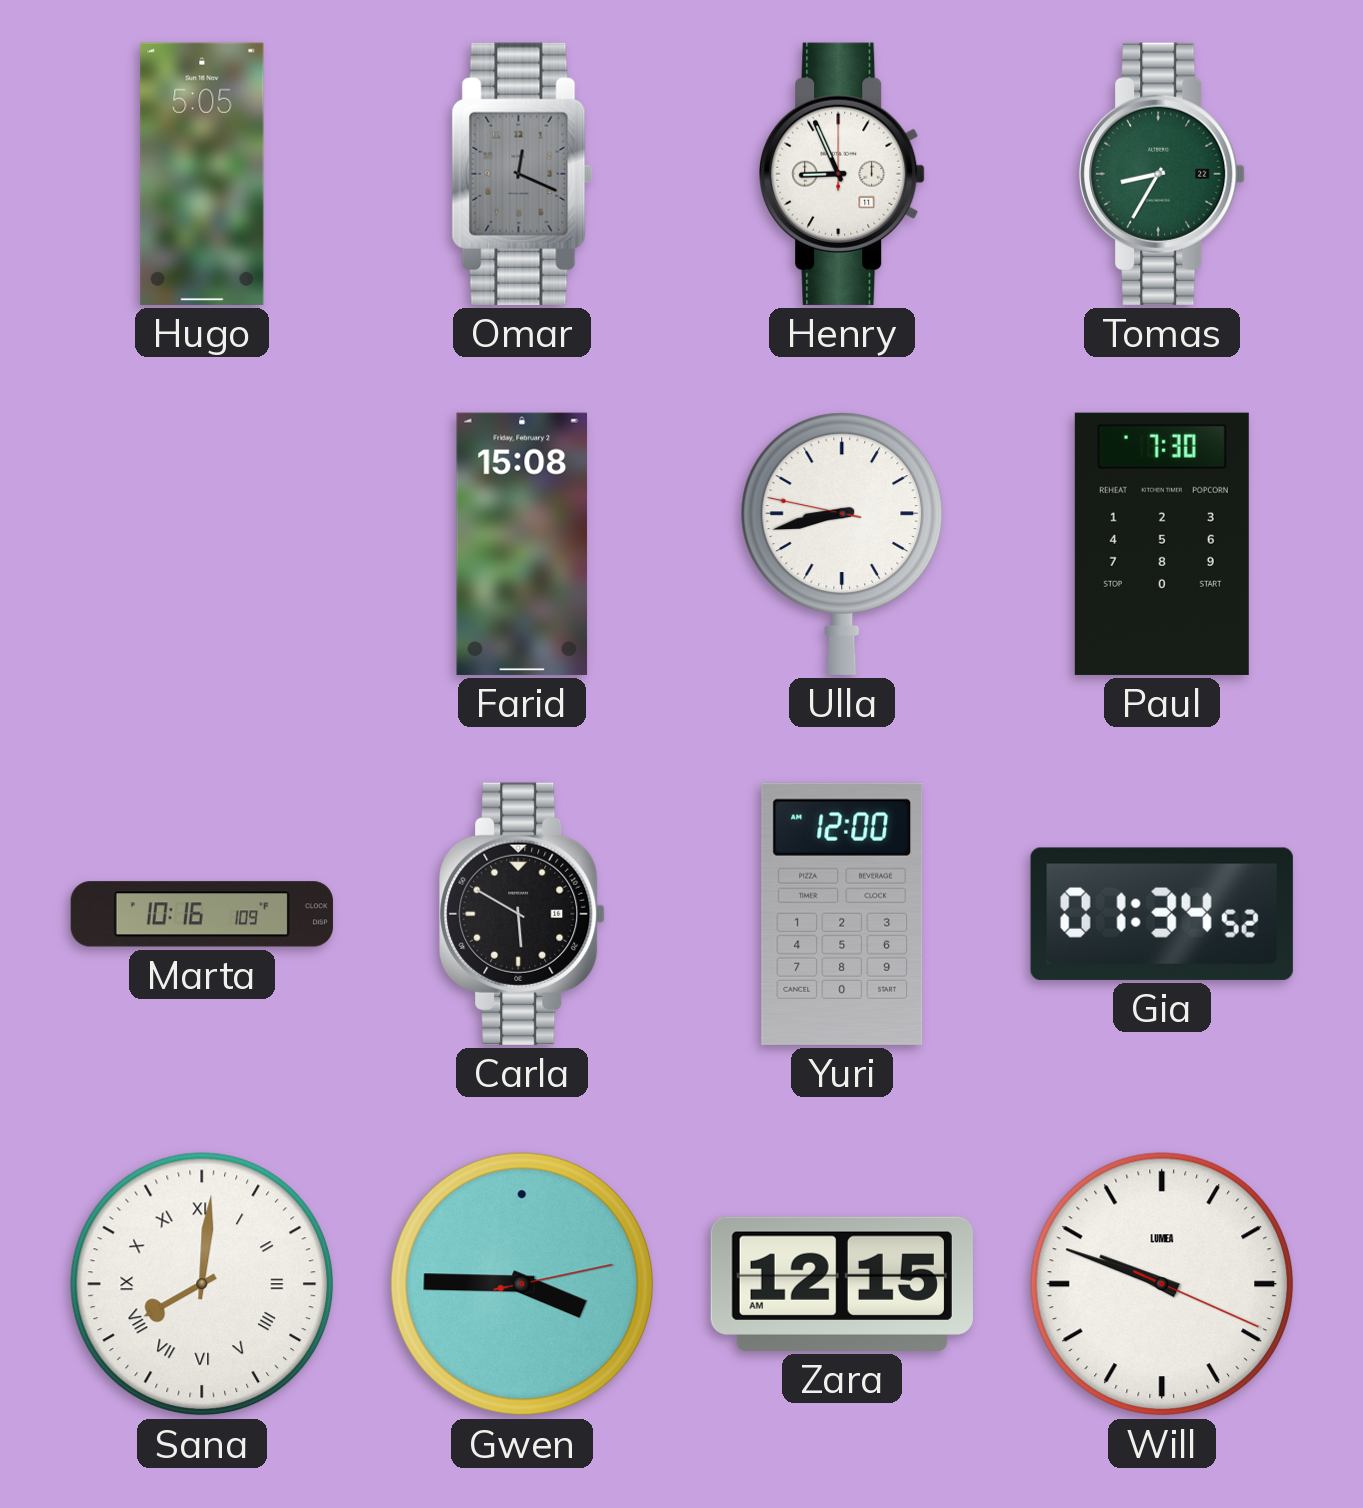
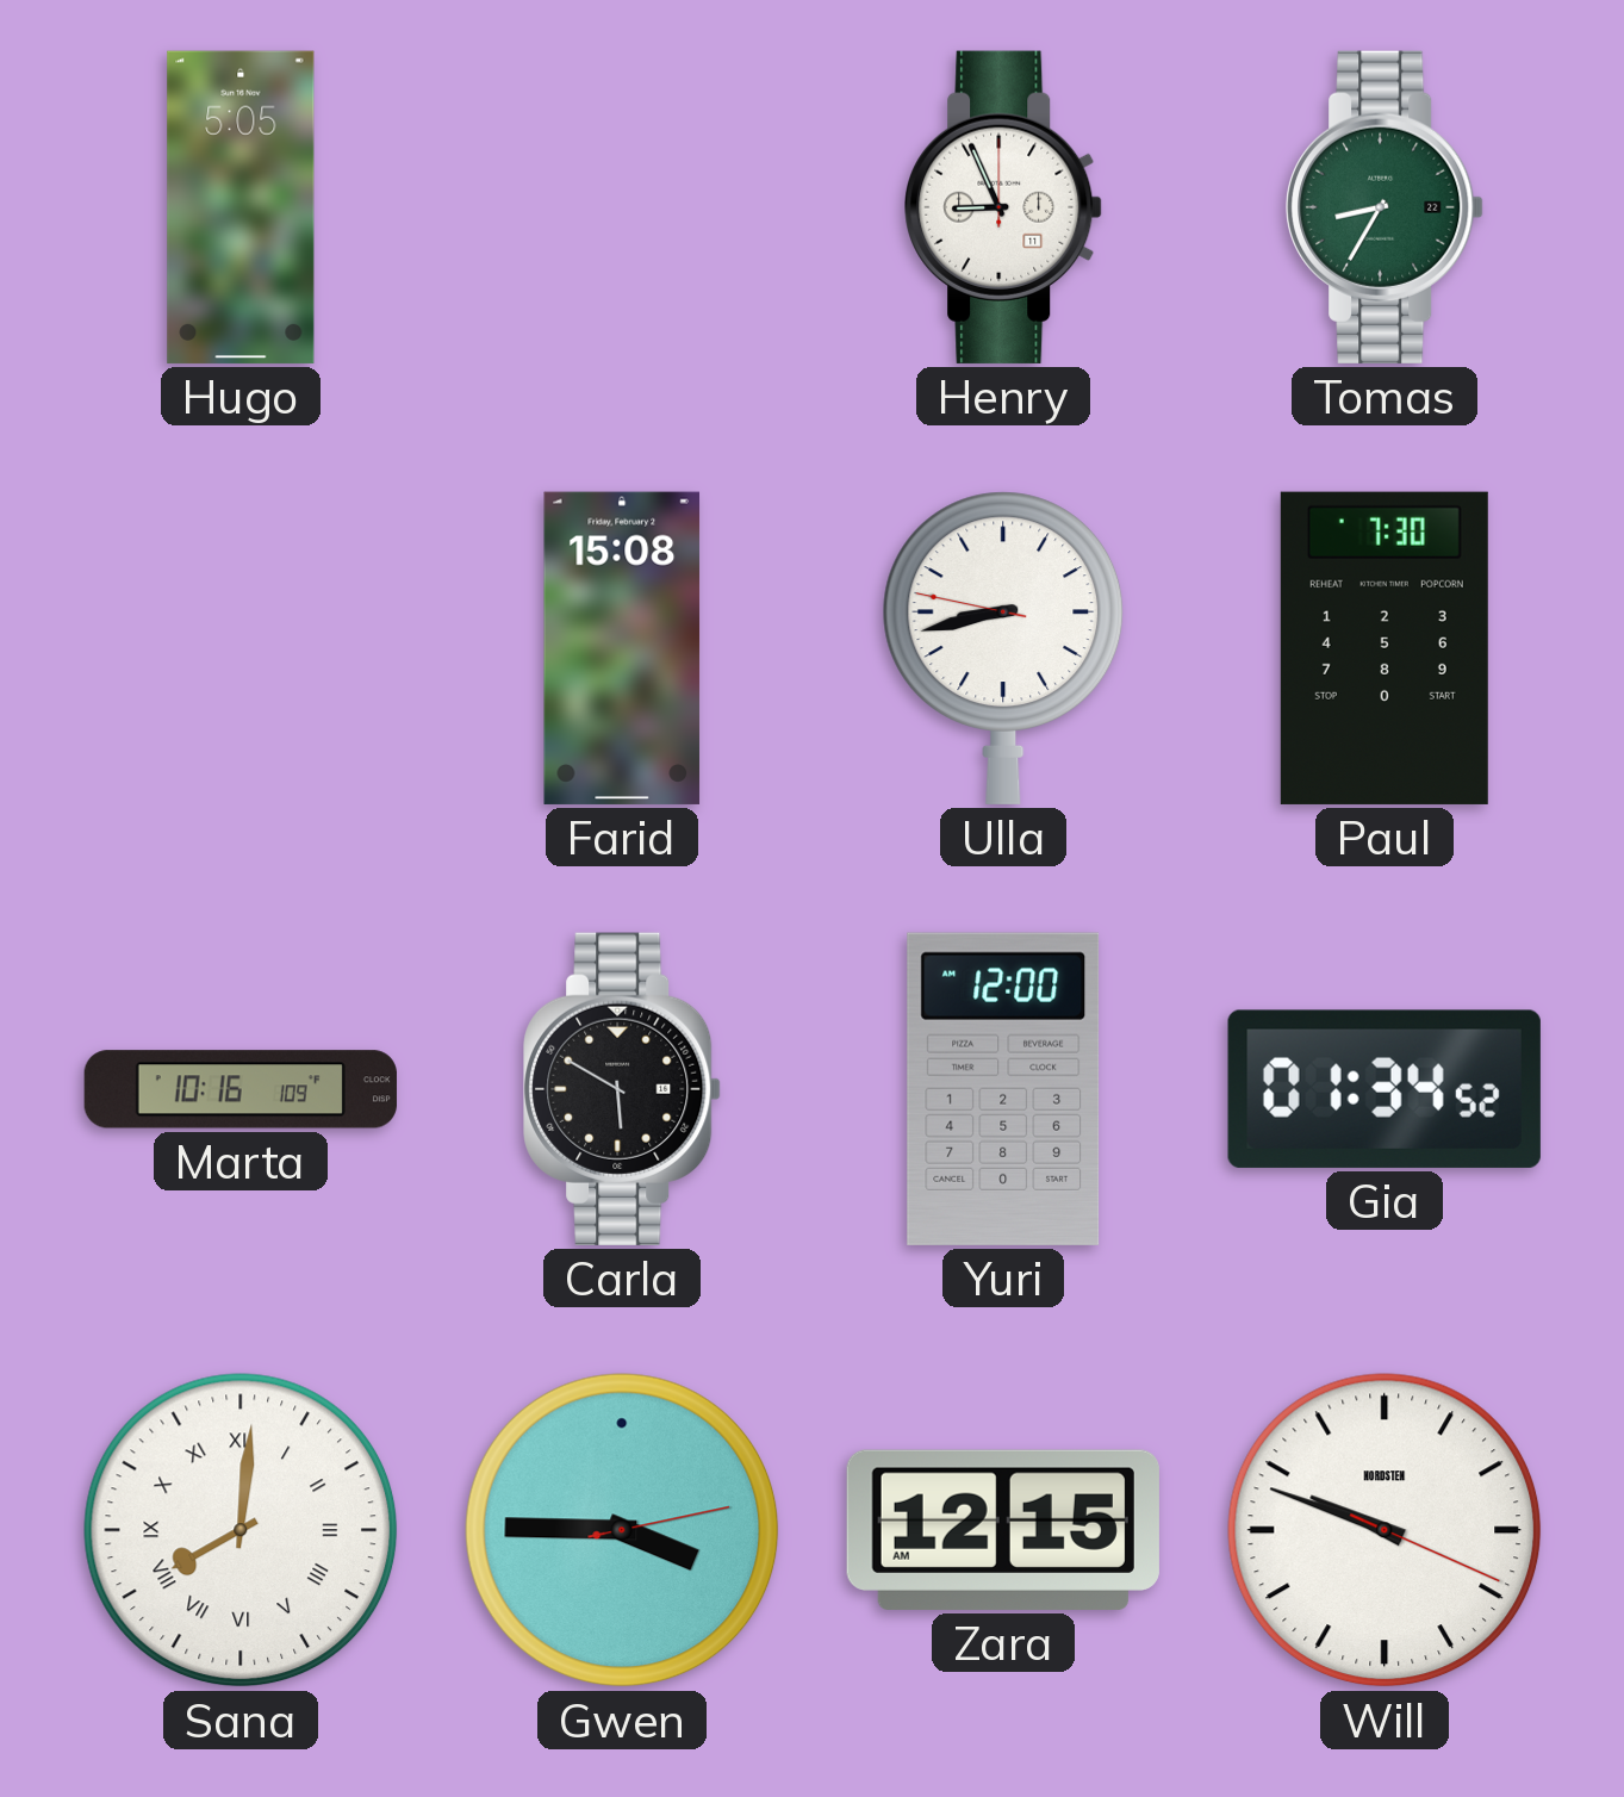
Omar: 12:19 -> none
Will brand: LUMEA -> NORDSTEN
